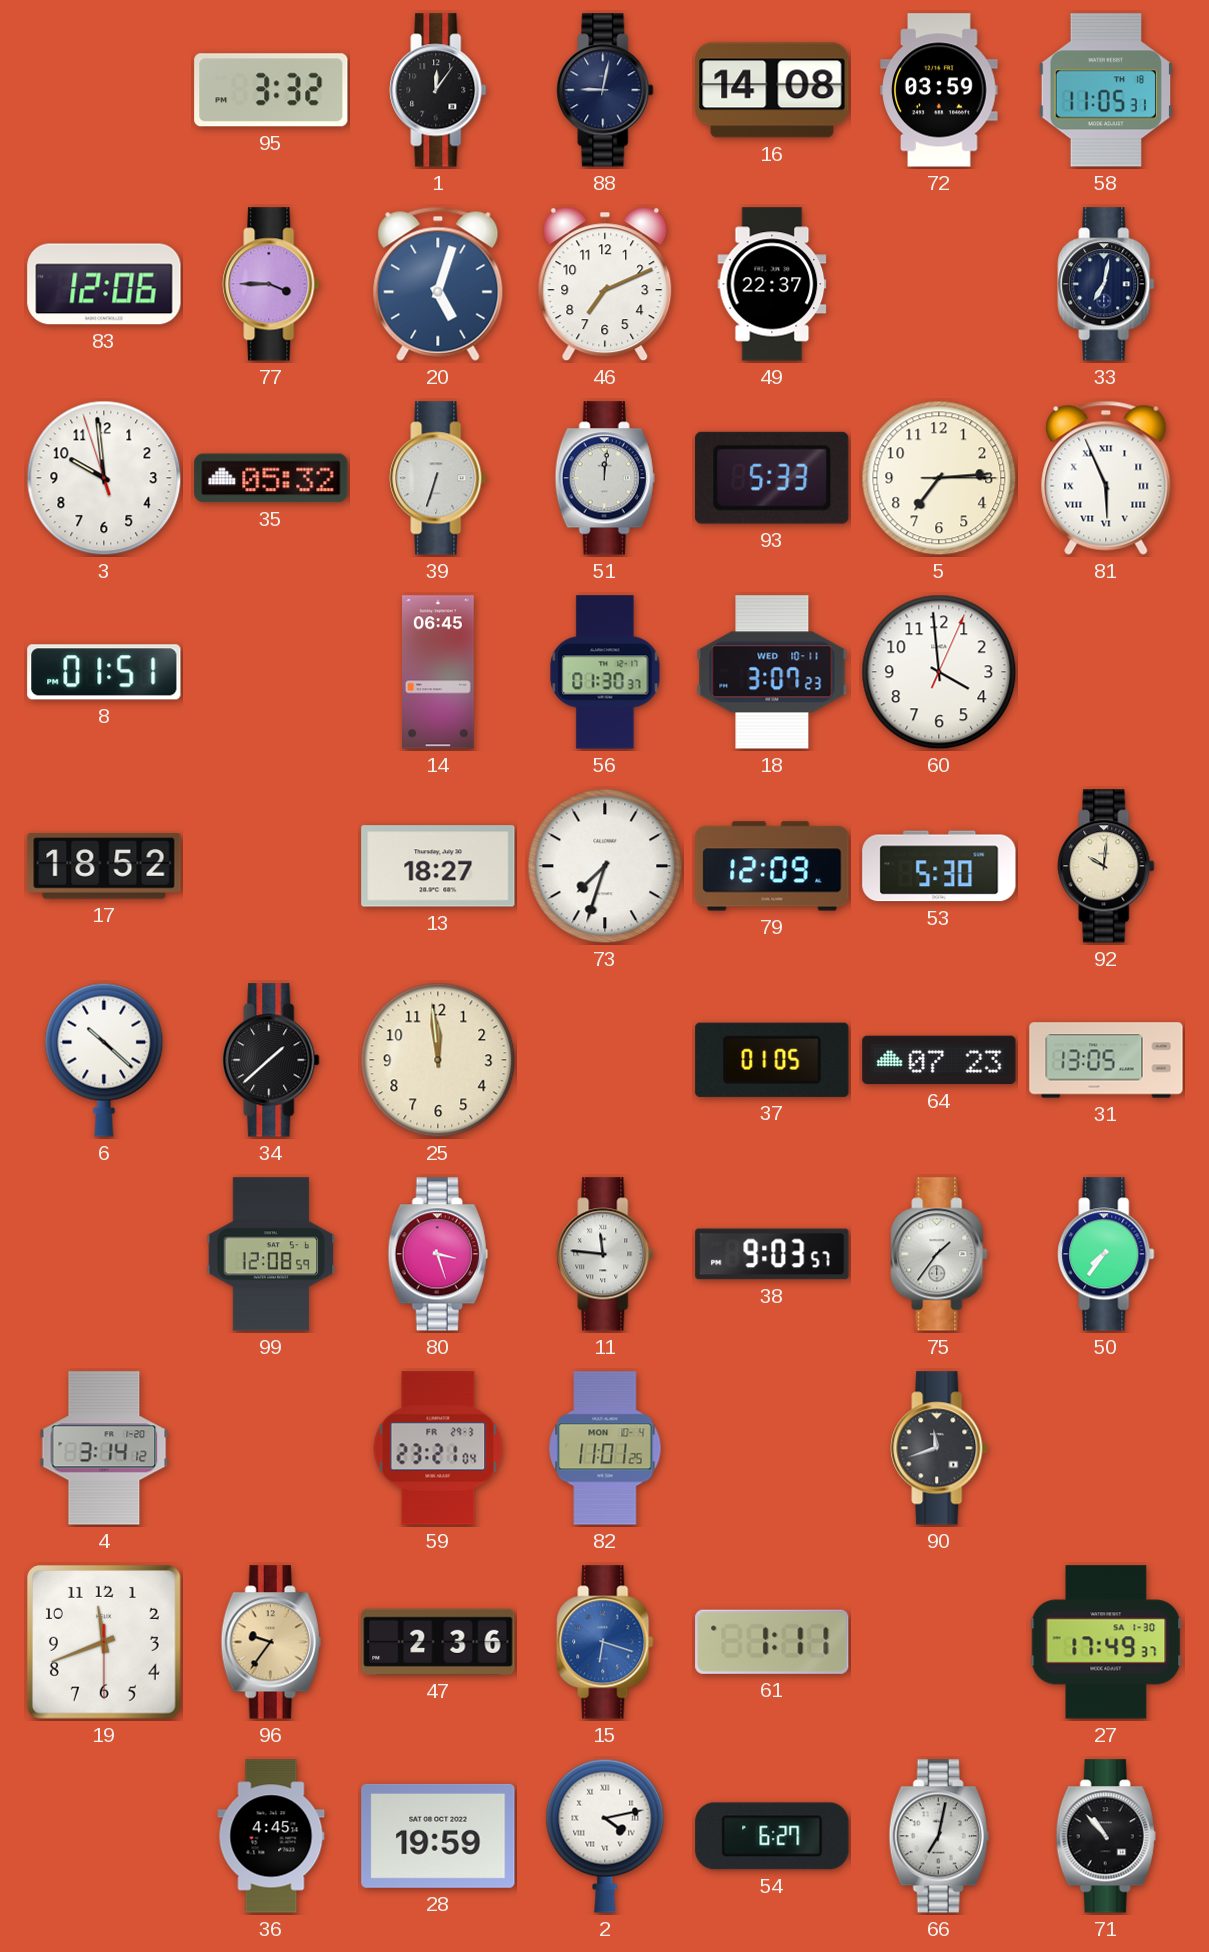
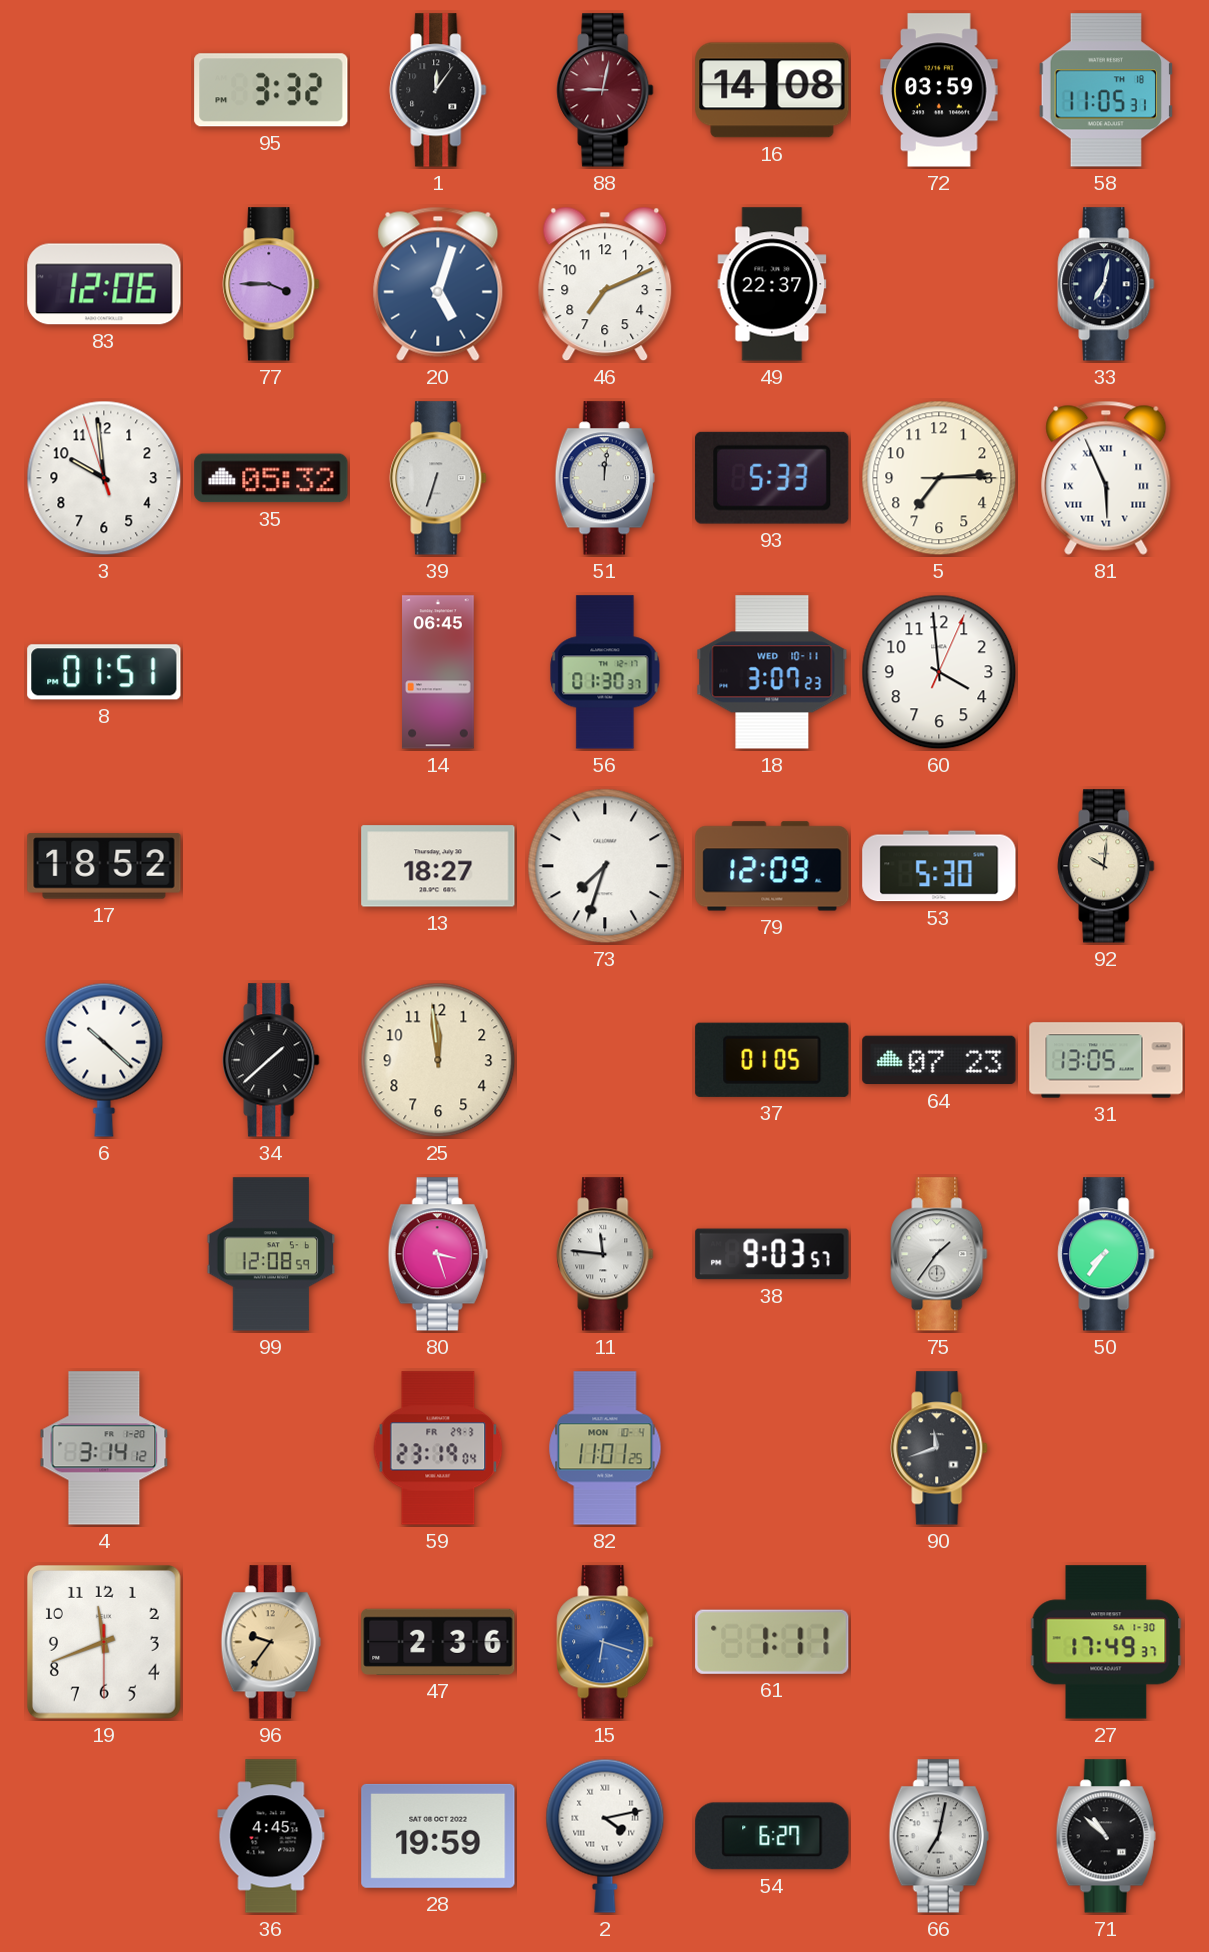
88 dial: navy -> burgundy
59: 23:21 -> 23:19
71: 10:53 -> 10:52
